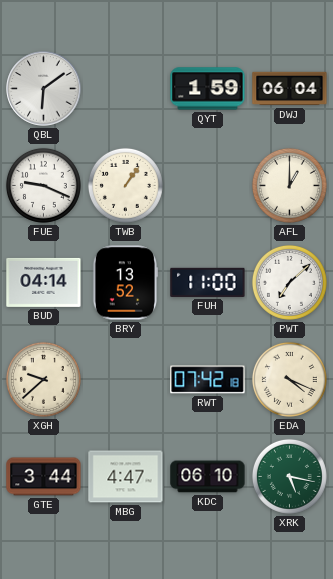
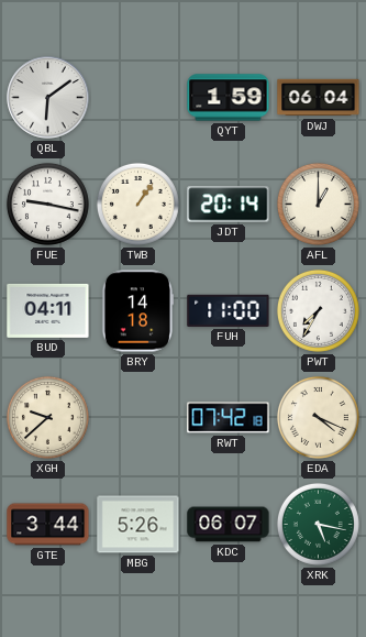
FUE: 9:19 -> 9:17
JDT: none -> 20:14
BUD: 04:14 -> 04:11
BRY: 13:52 -> 14:18
PWT: 7:08 -> 7:35
MBG: 4:47 -> 5:26
KDC: 06:10 -> 06:07
